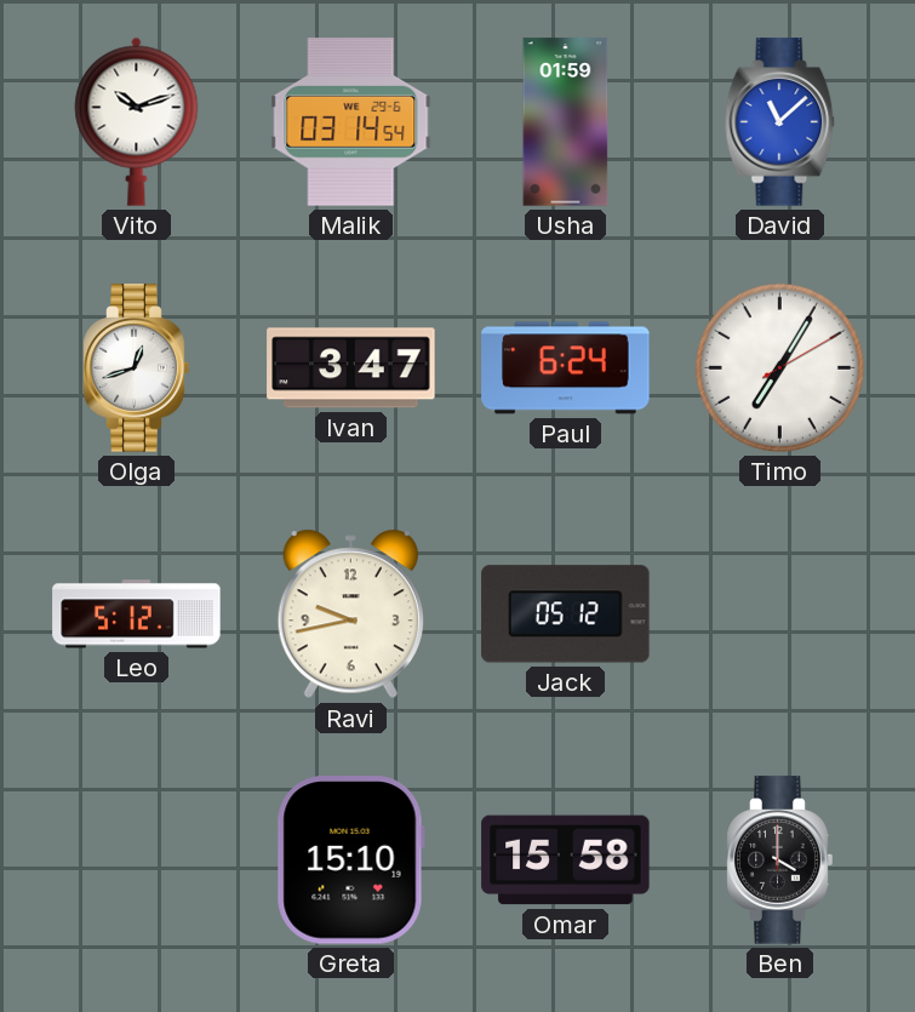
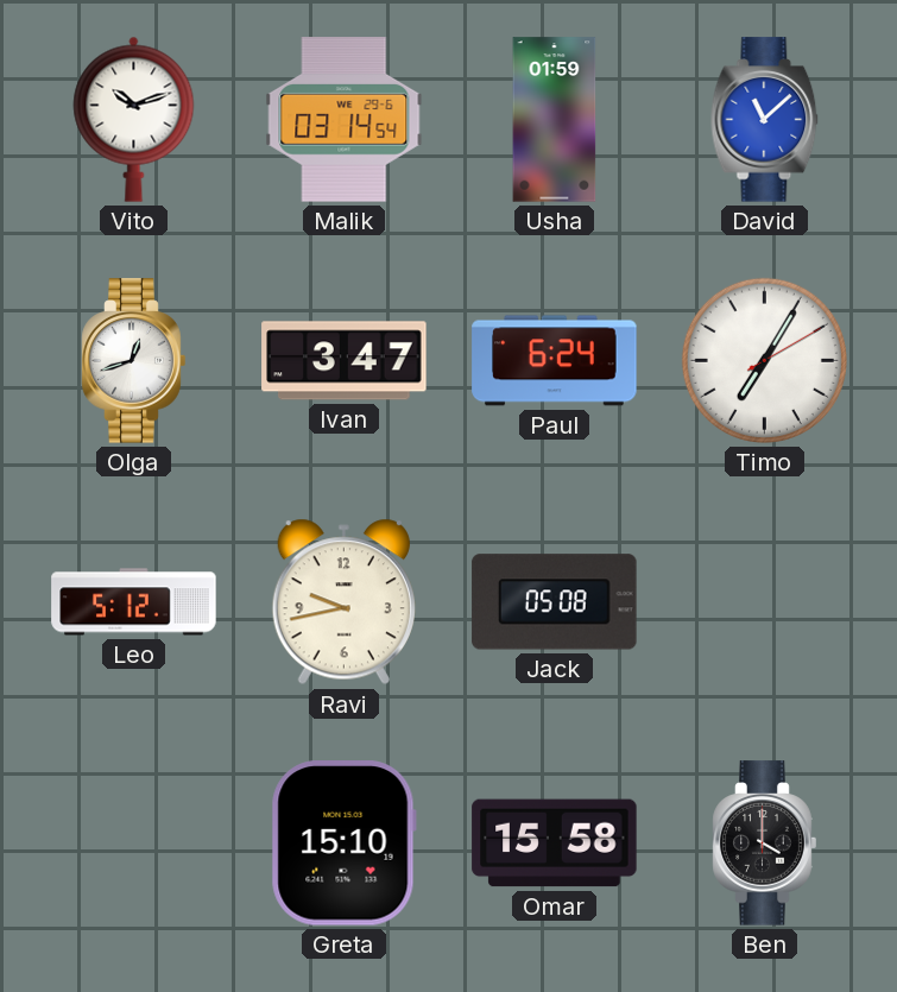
Jack: 05:12 -> 05:08
